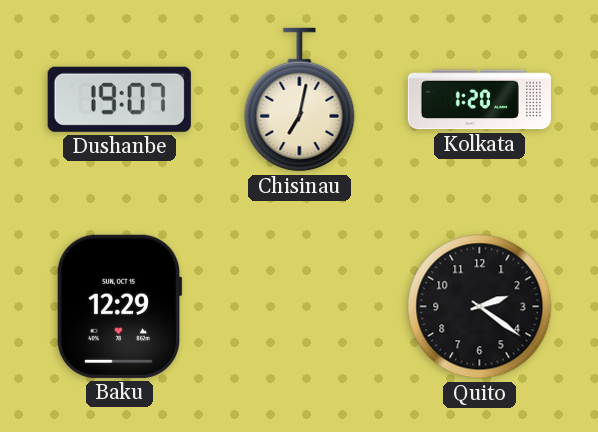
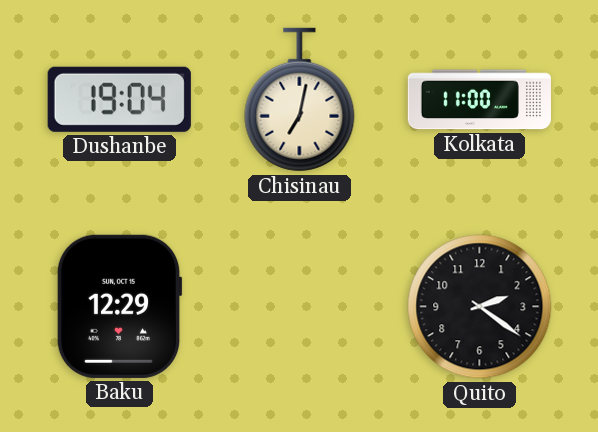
Dushanbe: 19:07 -> 19:04
Kolkata: 1:20 -> 11:00
